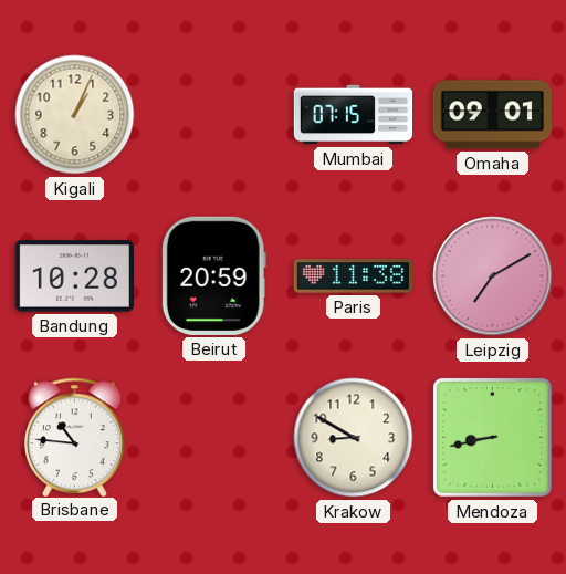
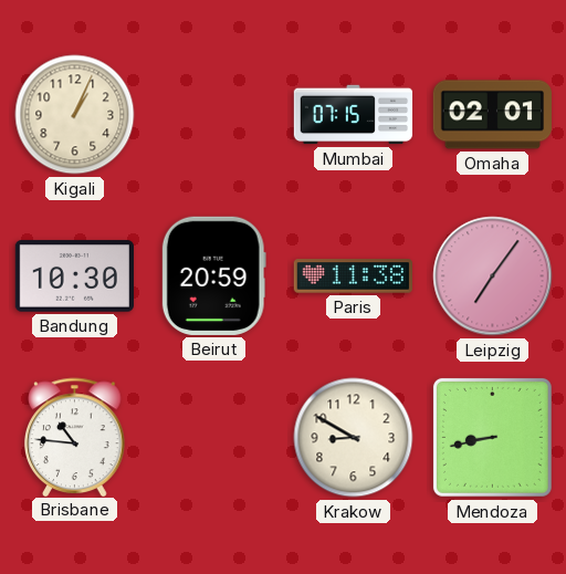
Omaha: 09:01 -> 02:01
Bandung: 10:28 -> 10:30
Leipzig: 7:10 -> 7:06
